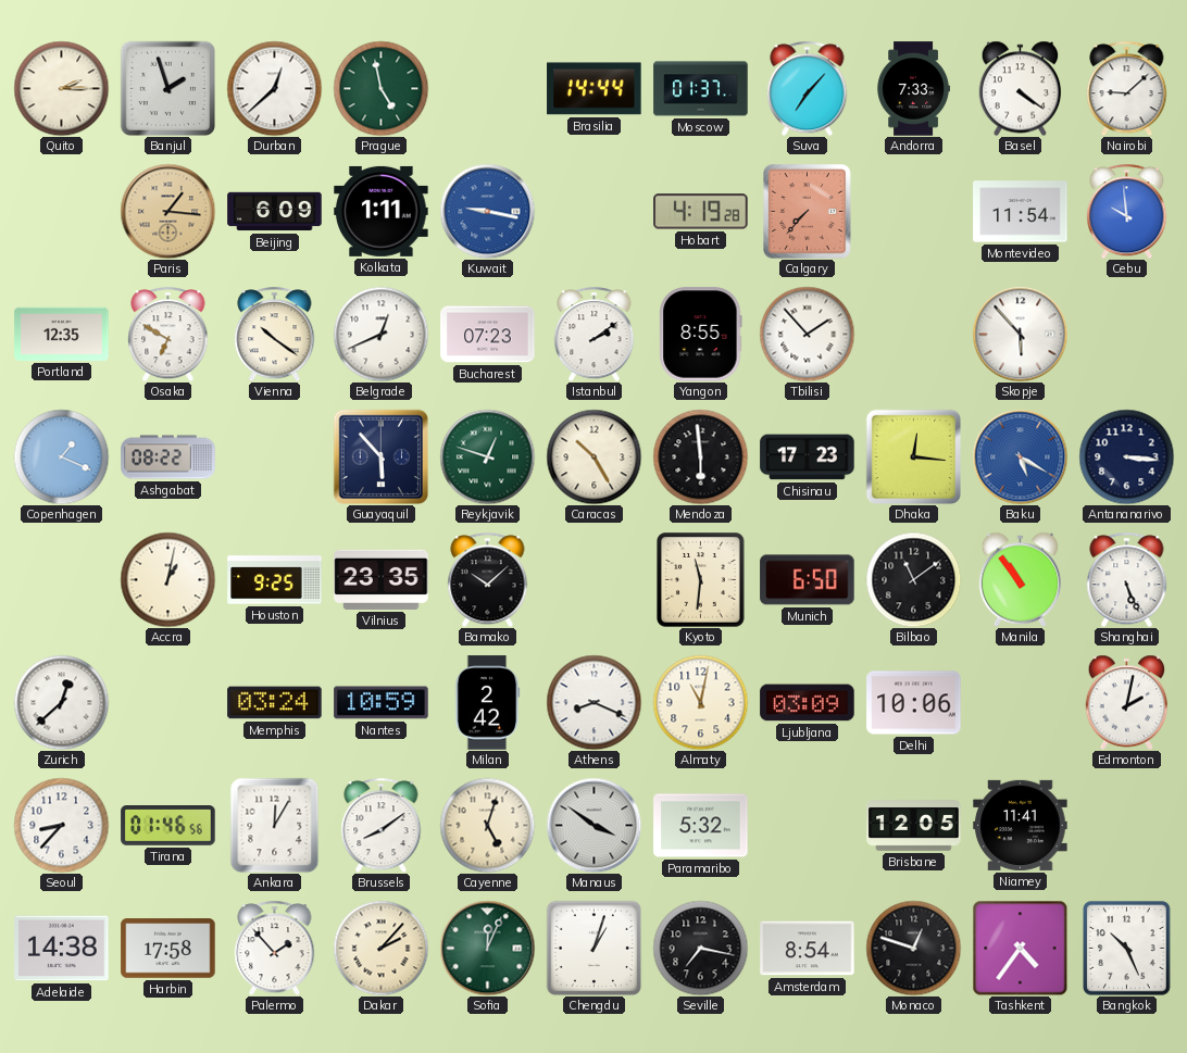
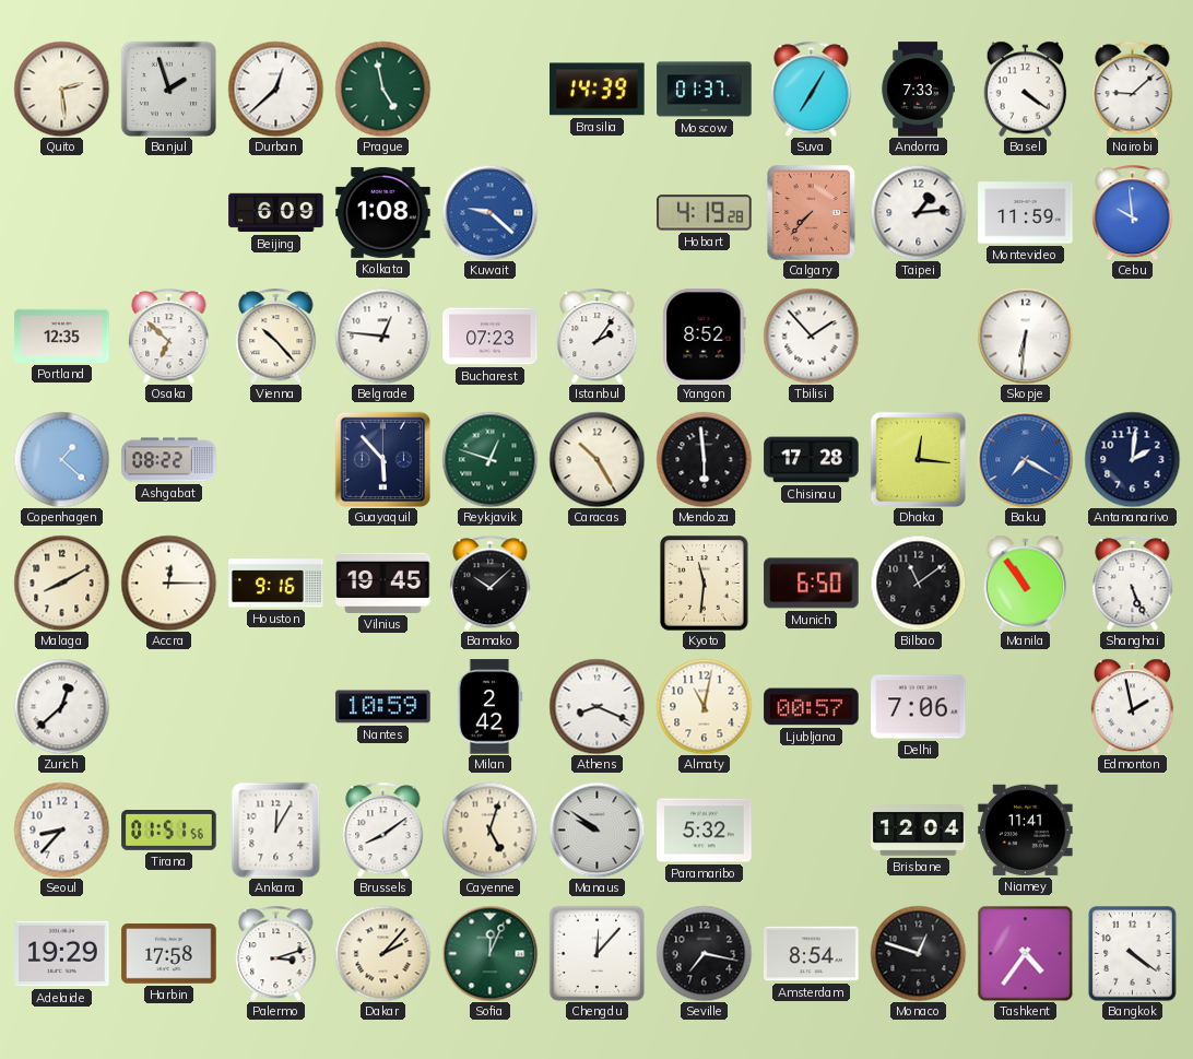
Quito: 2:15 -> 2:29
Brasilia: 14:44 -> 14:39
Suva: 7:07 -> 7:05
Paris: 1:16 -> none
Kolkata: 1:11 -> 1:08
Kuwait: 9:17 -> 9:22
Taipei: none -> 1:14
Montevideo: 11:54 -> 11:59
Osaka: 6:50 -> 6:52
Vienna: 10:21 -> 10:23
Belgrade: 12:41 -> 12:46
Istanbul: 2:09 -> 2:06
Yangon: 8:55 -> 8:52
Skopje: 5:53 -> 6:31
Copenhagen: 1:19 -> 1:22
Chisinau: 17:23 -> 17:28
Baku: 5:20 -> 7:20
Antananarivo: 3:16 -> 2:01
Malaga: none -> 8:10
Accra: 1:02 -> 12:15
Houston: 9:25 -> 9:16
Vilnius: 23:35 -> 19:45
Memphis: 03:24 -> none
Ljubljana: 03:09 -> 00:57
Delhi: 10:06 -> 7:06
Edmonton: 2:02 -> 1:58
Tirana: 01:46 -> 01:51
Manaus: 3:51 -> 9:51
Brisbane: 12:05 -> 12:04
Adelaide: 14:38 -> 19:29
Palermo: 1:53 -> 3:12
Chengdu: 1:03 -> 12:07
Bangkok: 10:26 -> 4:21
